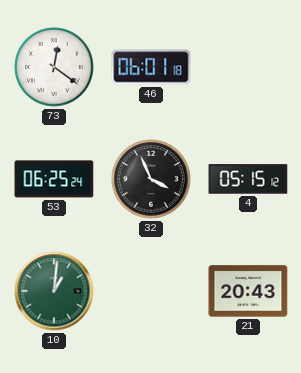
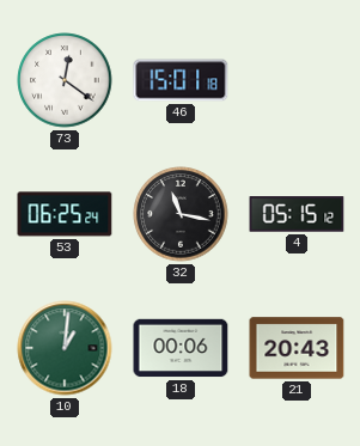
46: 06:01 -> 15:01
32: 3:56 -> 11:17
18: none -> 00:06
